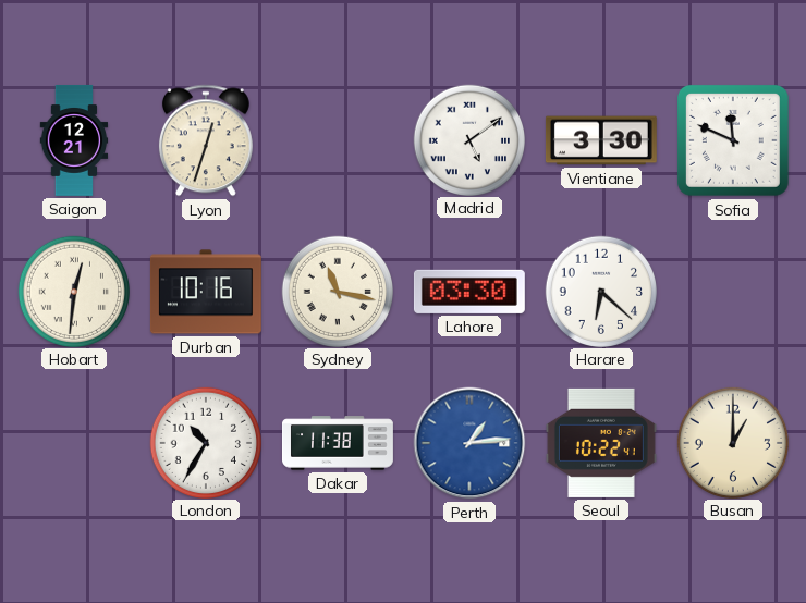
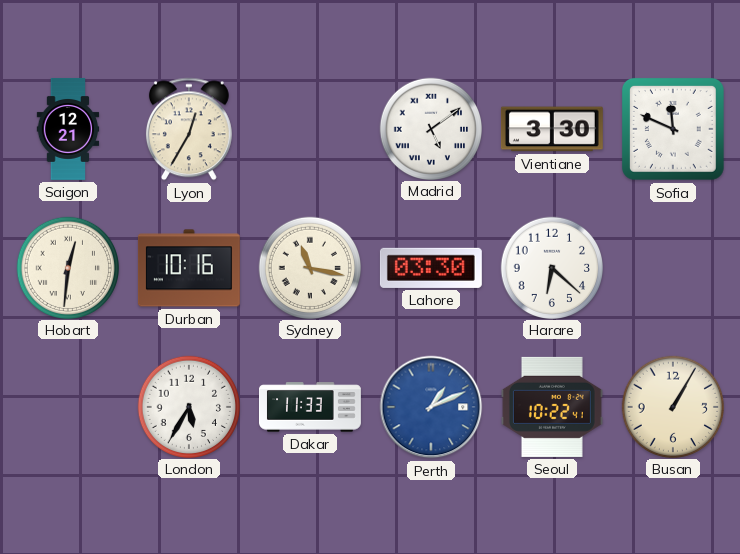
Lyon: 12:33 -> 12:35
London: 10:35 -> 5:35
Dakar: 11:38 -> 11:33
Perth: 1:14 -> 1:11
Busan: 1:00 -> 1:05
